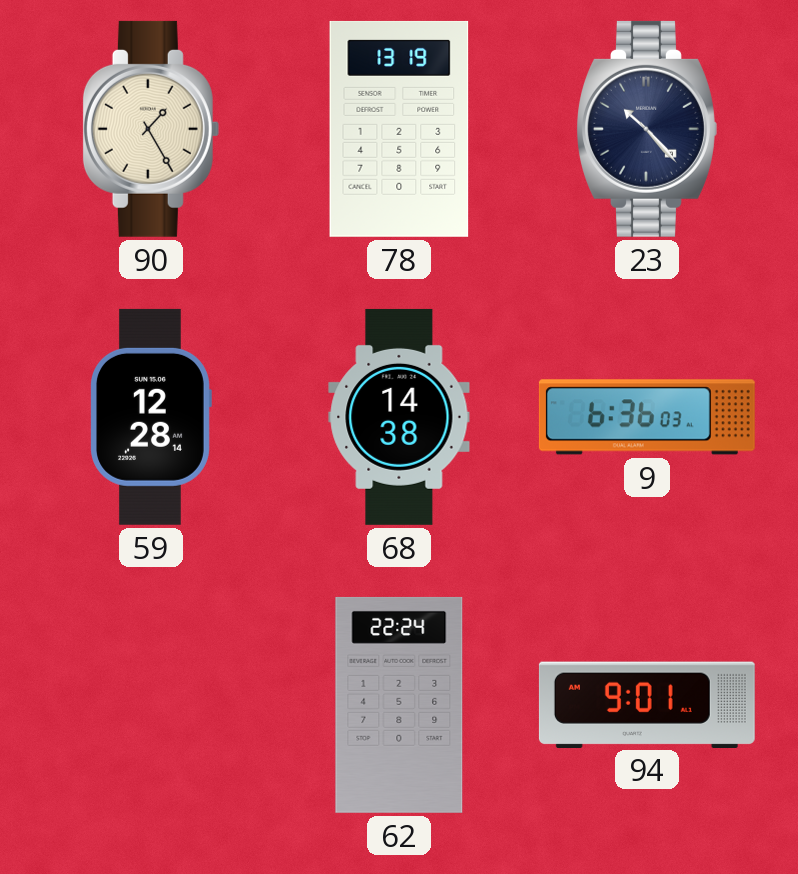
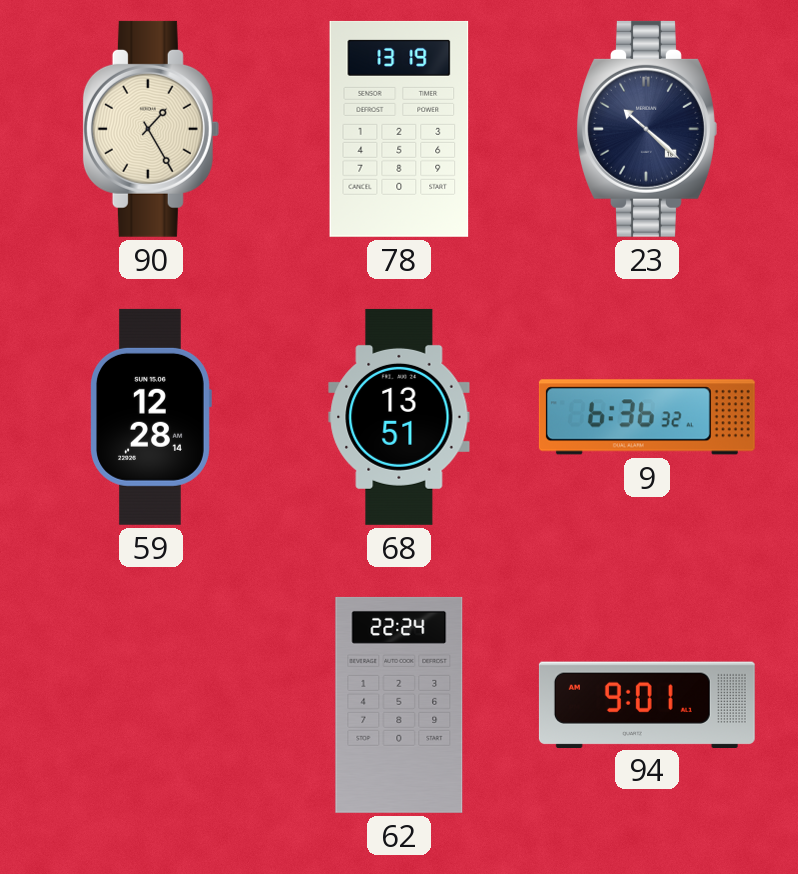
23: 10:23 -> 10:22
68: 14:38 -> 13:51
9: 6:36:03 -> 6:36:32
